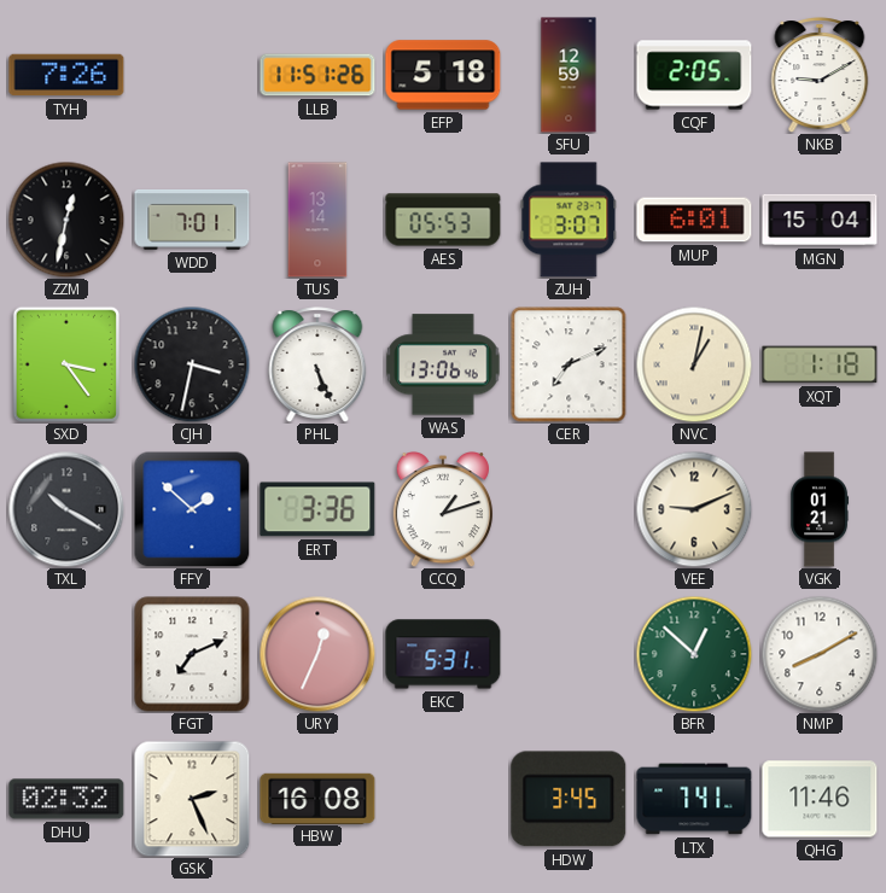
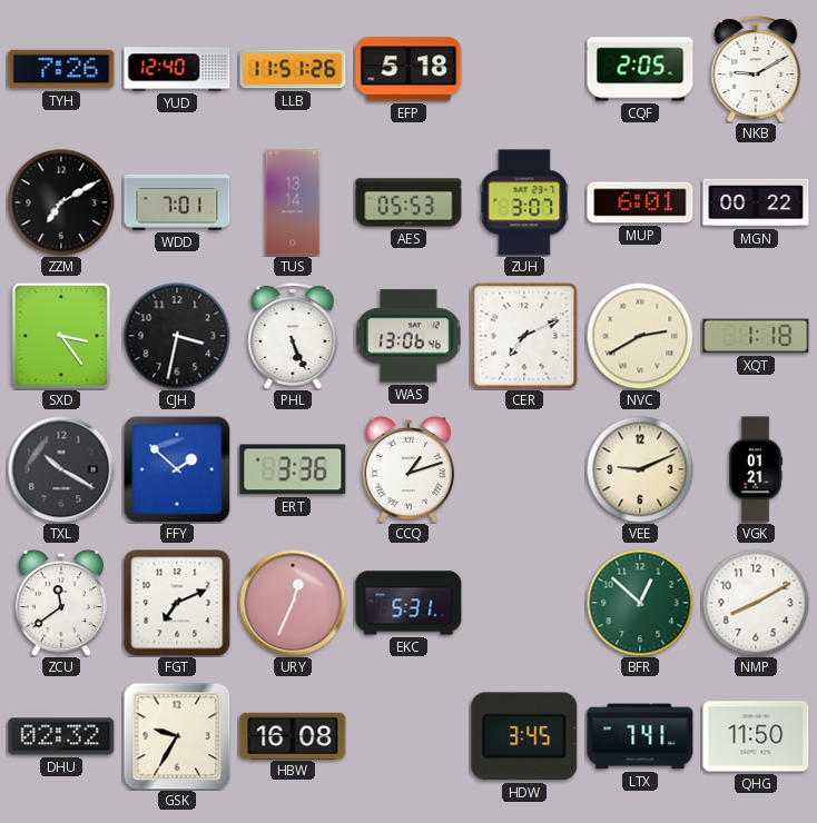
YUD: none -> 12:40
SFU: 12:59 -> none
ZZM: 12:32 -> 7:10
MGN: 15:04 -> 00:22
NVC: 1:02 -> 2:40
ZCU: none -> 11:39
GSK: 2:26 -> 9:35
QHG: 11:46 -> 11:50
